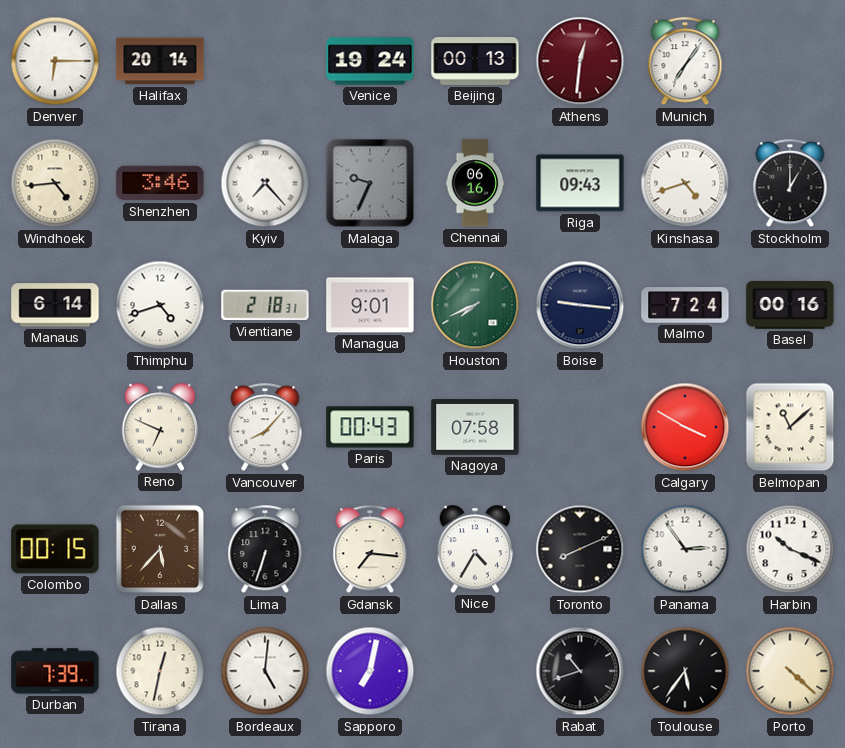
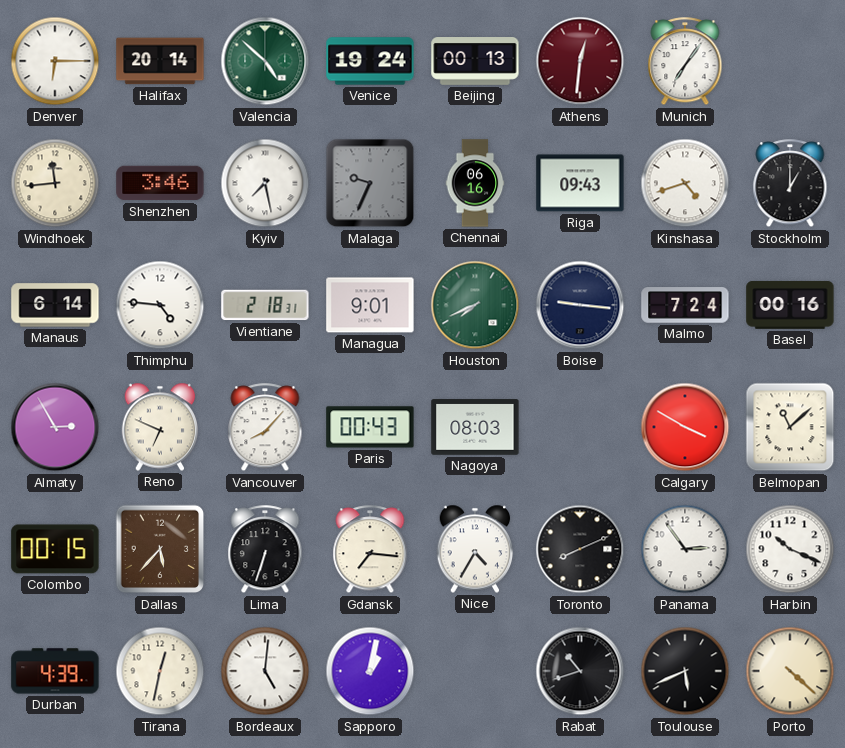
Valencia: none -> 4:52
Windhoek: 4:44 -> 11:44
Kyiv: 7:23 -> 7:28
Thimphu: 4:42 -> 4:46
Almaty: none -> 2:55
Nagoya: 07:58 -> 08:03
Durban: 7:39 -> 4:39
Sapporo: 7:02 -> 1:02
Toulouse: 5:36 -> 5:41
